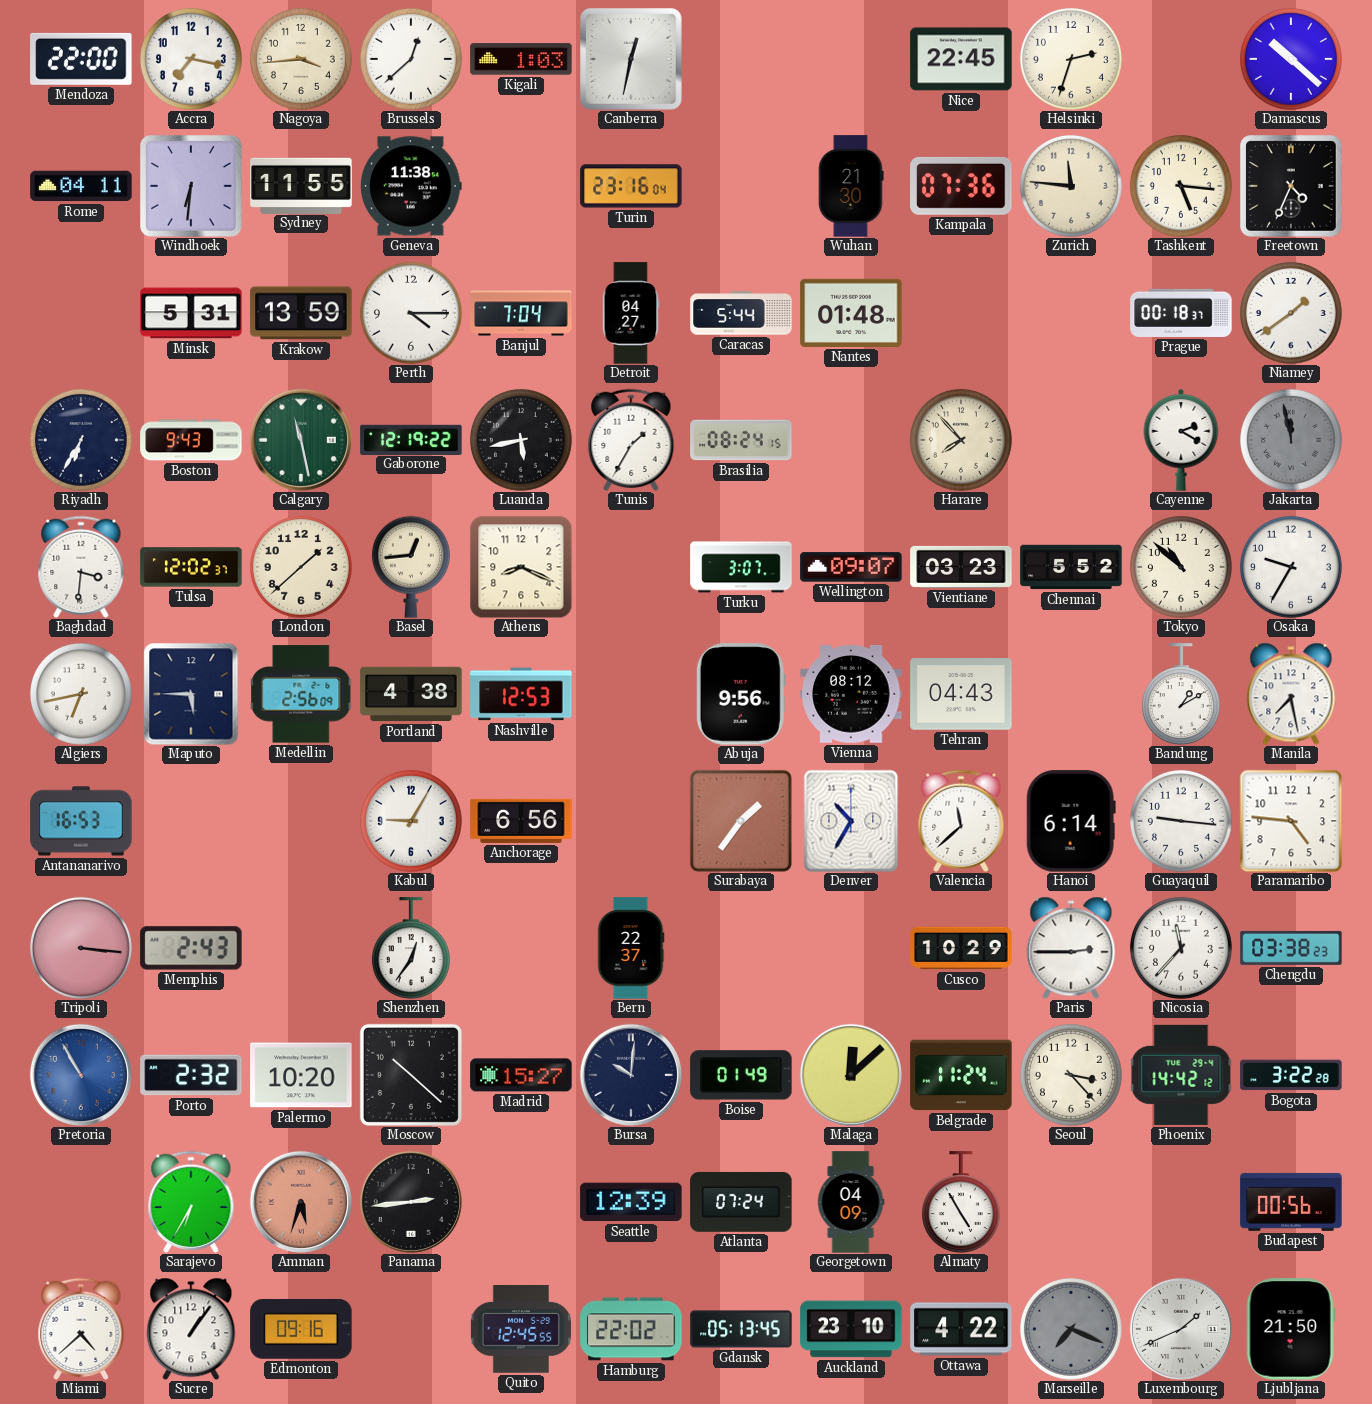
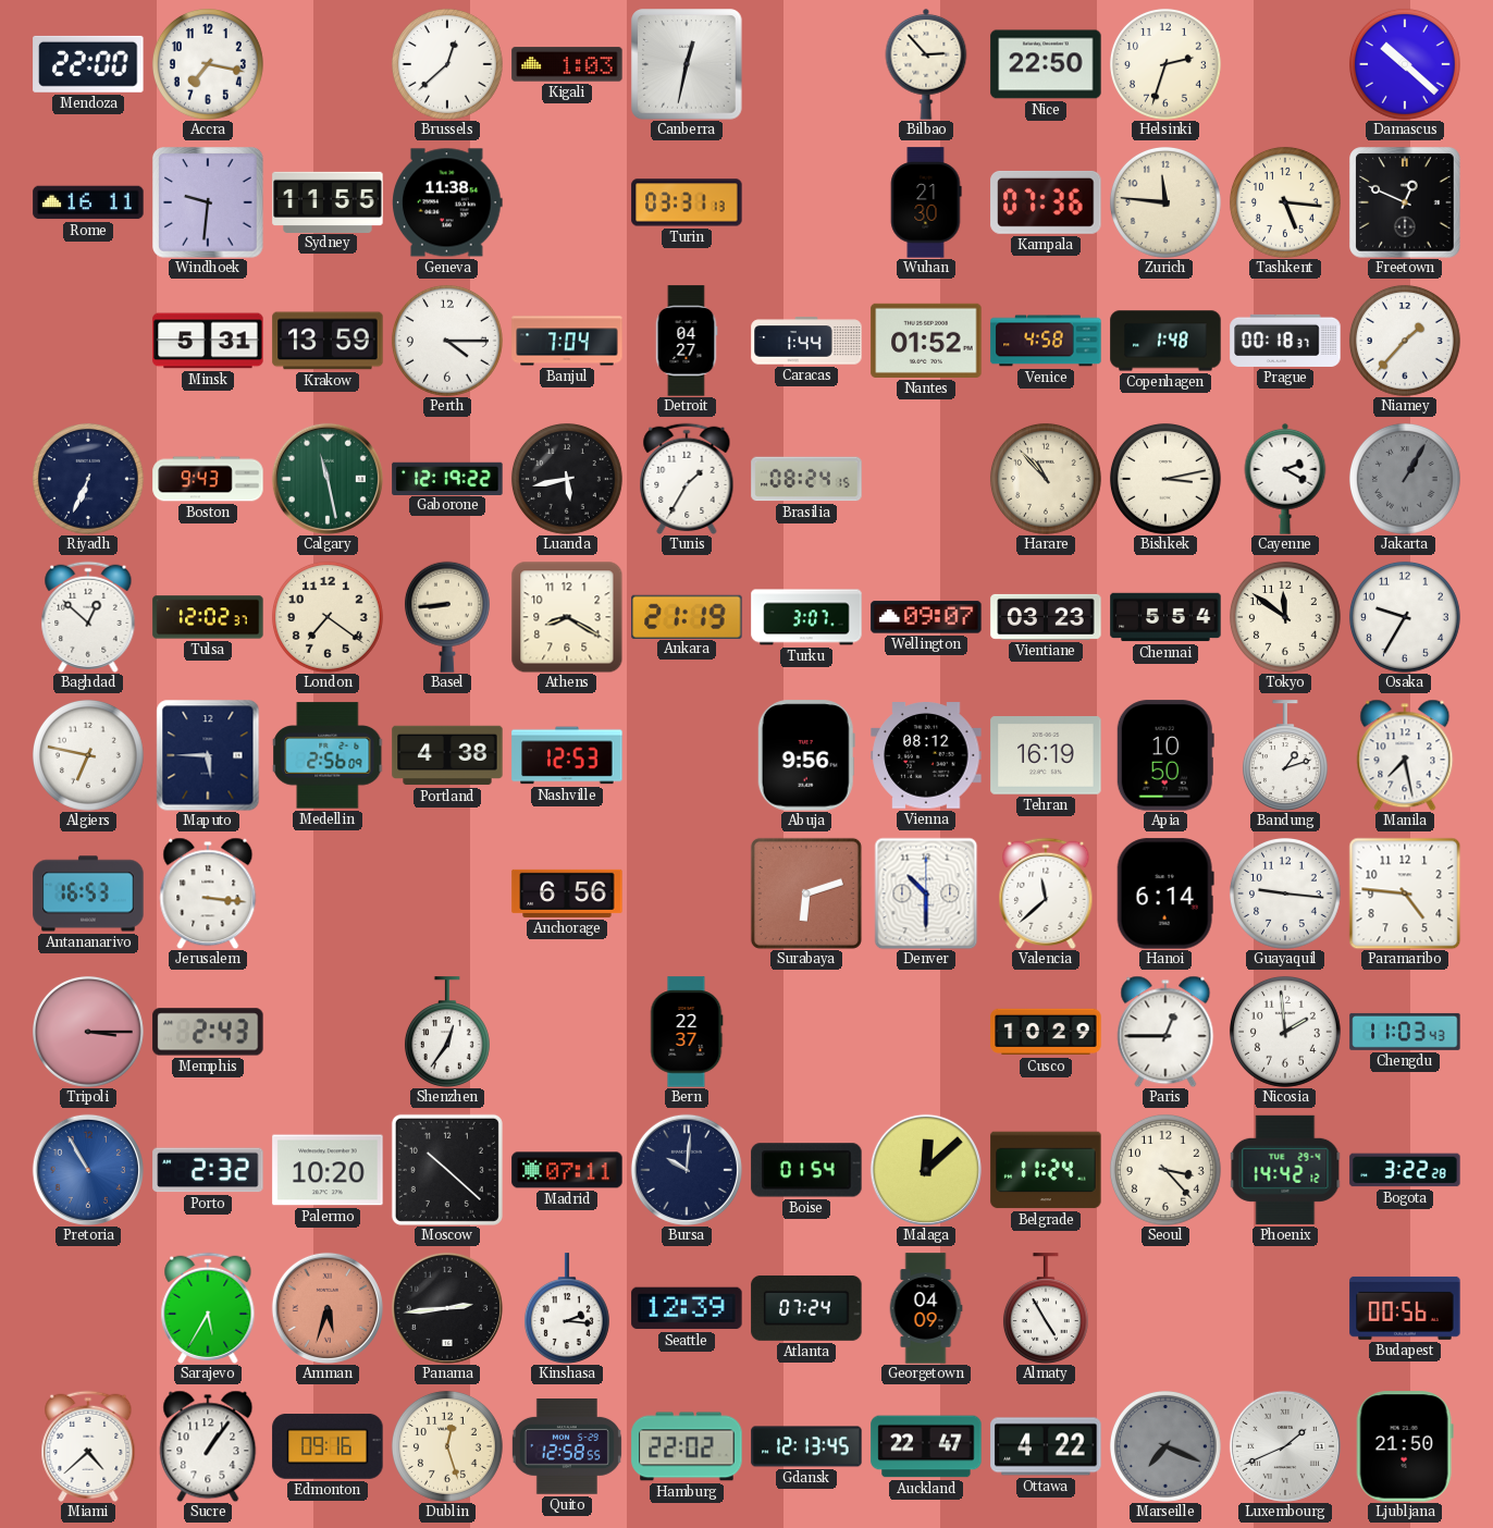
Nagoya: 3:44 -> none
Bilbao: none -> 2:53
Nice: 22:45 -> 22:50
Rome: 04:11 -> 16:11
Windhoek: 6:31 -> 9:31
Turin: 23:16 -> 03:31
Freetown: 4:34 -> 12:49
Caracas: 5:44 -> 1:44
Nantes: 01:48 -> 01:52
Venice: none -> 4:58
Copenhagen: none -> 1:48
Niamey: 1:39 -> 1:37
Riyadh: 6:35 -> 6:34
Harare: 7:53 -> 10:53
Bishkek: none -> 3:13
Jakarta: 11:58 -> 1:05
Baghdad: 3:31 -> 12:52
London: 1:38 -> 7:21
Basel: 12:44 -> 8:44
Athens: 8:19 -> 8:20
Ankara: none -> 21:19
Chennai: 5:52 -> 5:54
Tokyo: 10:52 -> 11:51
Algiers: 6:43 -> 6:47
Tehran: 04:43 -> 16:19
Apia: none -> 10:50
Bandung: 1:10 -> 1:12
Jerusalem: none -> 3:16
Kabul: 9:05 -> none
Surabaya: 1:36 -> 6:12
Denver: 10:35 -> 10:30
Tripoli: 3:16 -> 3:15
Paris: 2:45 -> 12:45
Nicosia: 11:37 -> 1:59
Chengdu: 03:38 -> 11:03
Madrid: 15:27 -> 07:11
Boise: 01:49 -> 01:54
Sarajevo: 6:35 -> 5:35
Kinshasa: none -> 2:16
Dublin: none -> 12:27
Quito: 12:45 -> 12:58
Gdansk: 05:13 -> 12:13
Auckland: 23:10 -> 22:47
